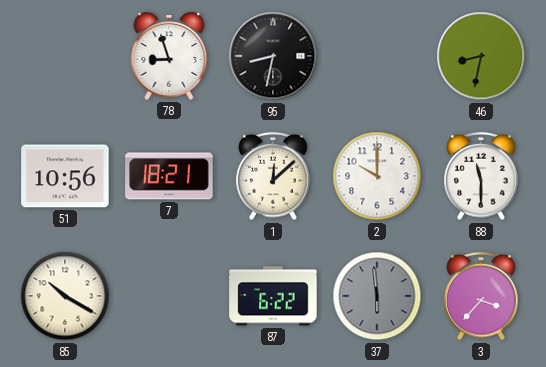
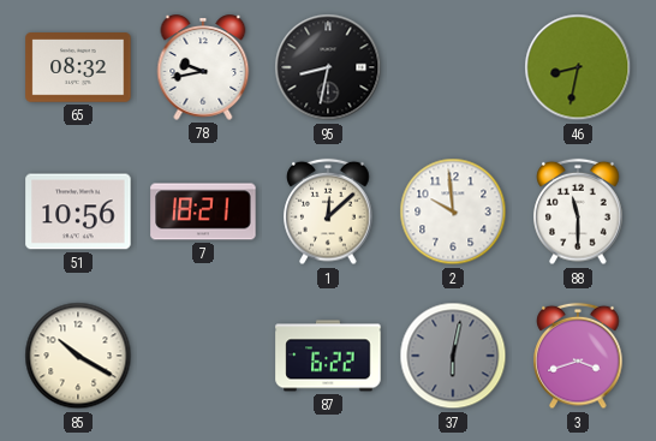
65: none -> 08:32
78: 8:57 -> 9:43
2: 10:00 -> 9:59
37: 5:59 -> 6:02
3: 3:37 -> 3:42
